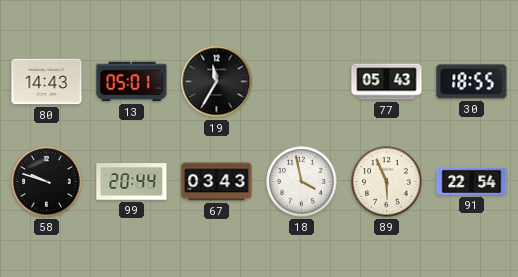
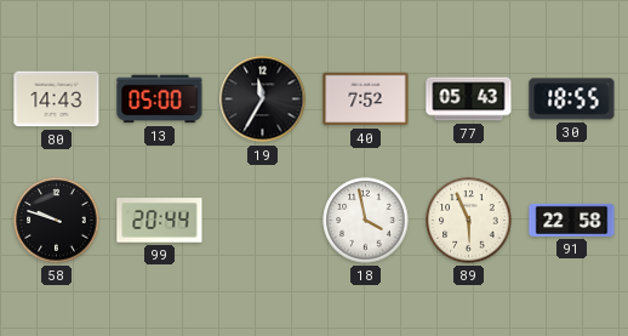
13: 05:01 -> 05:00
40: none -> 7:52
67: 03:43 -> none
91: 22:54 -> 22:58
